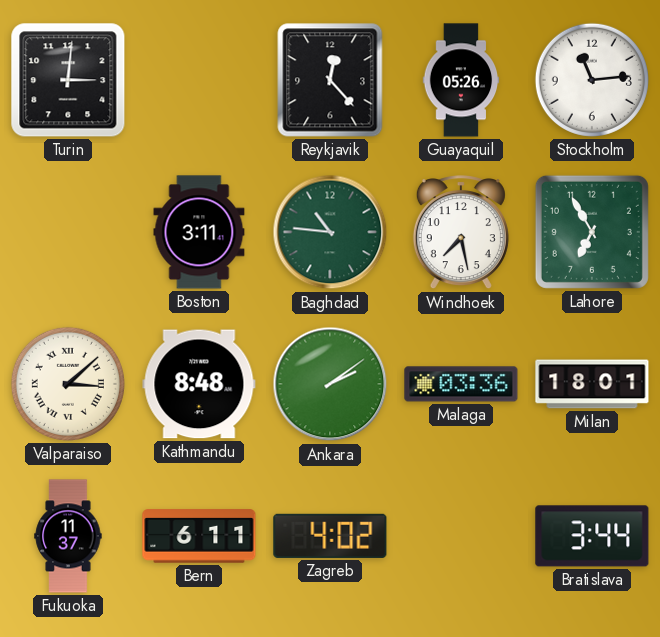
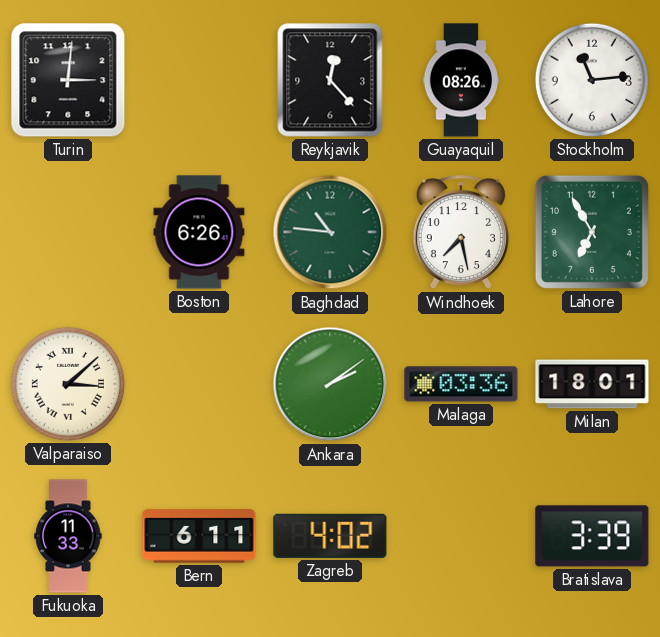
Guayaquil: 05:26 -> 08:26
Boston: 3:11 -> 6:26
Kathmandu: 8:48 -> none
Fukuoka: 11:37 -> 11:33
Bratislava: 3:44 -> 3:39
